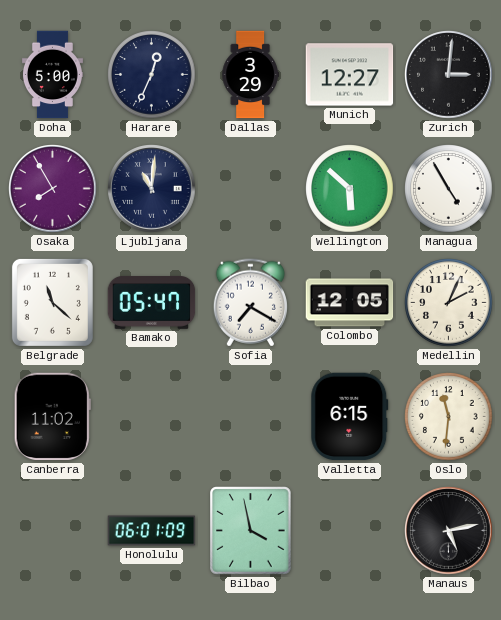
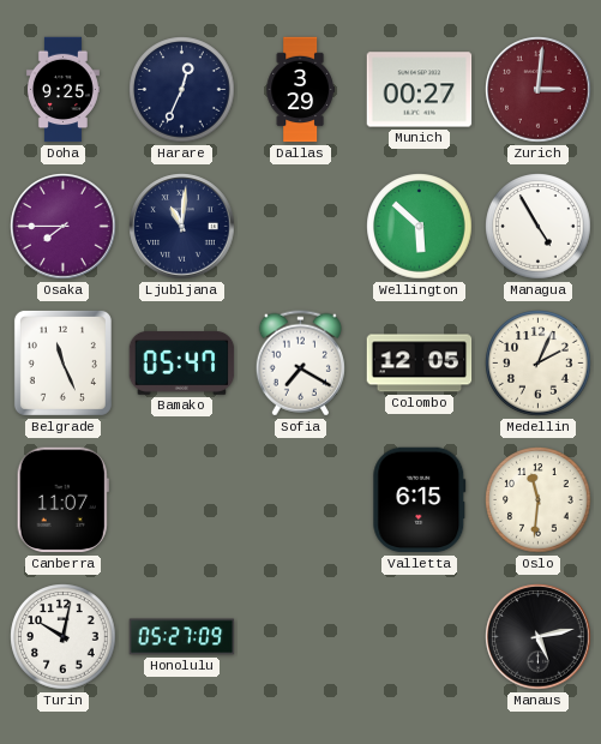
Doha: 5:00 -> 9:25
Munich: 12:27 -> 00:27
Zurich dial: black -> burgundy
Osaka: 7:55 -> 7:45
Belgrade: 11:22 -> 11:26
Canberra: 11:02 -> 11:07
Turin: none -> 10:02
Honolulu: 06:01 -> 05:27
Bilbao: 3:58 -> none
